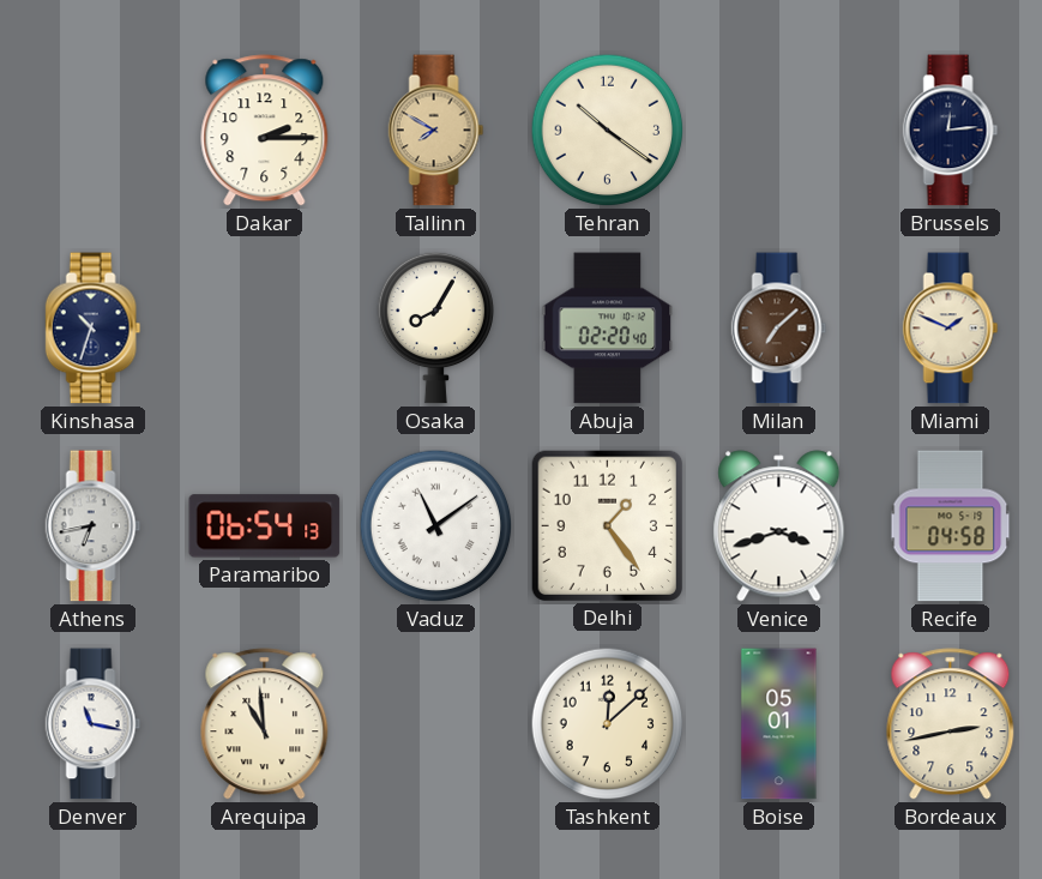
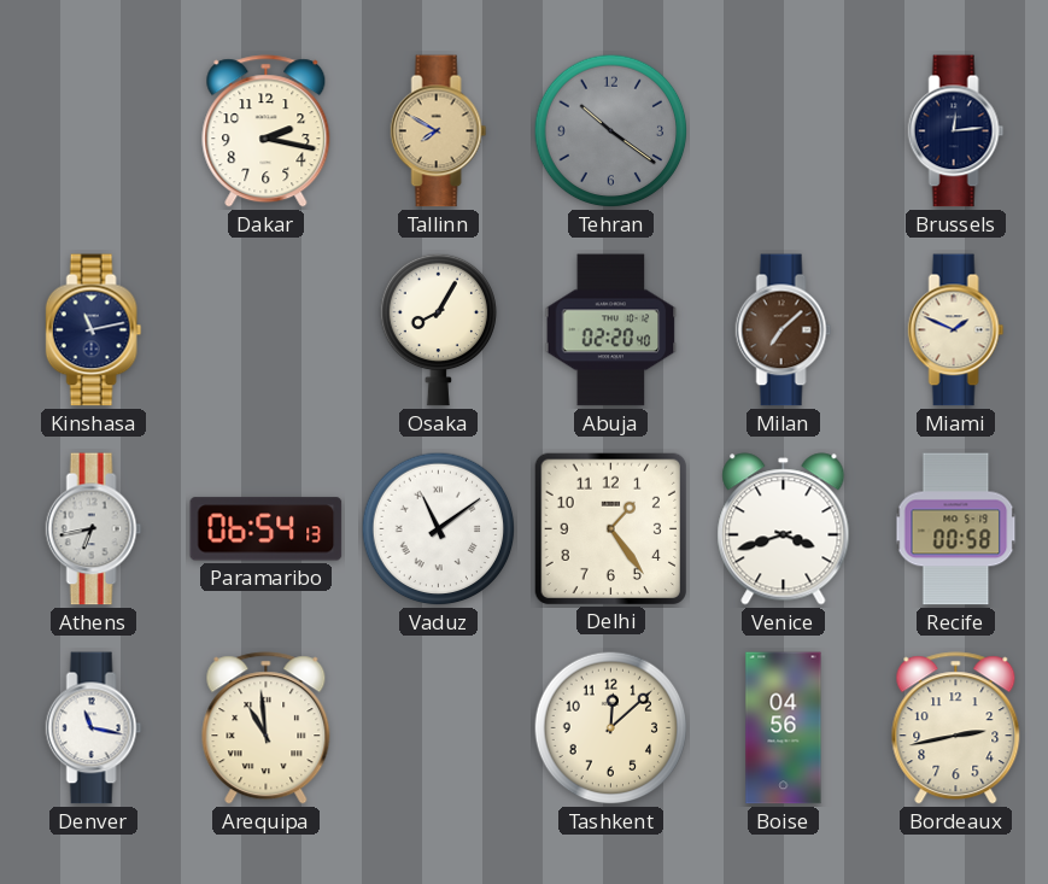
Dakar: 2:15 -> 2:17
Tehran dial: cream -> grey
Kinshasa: 10:33 -> 11:13
Recife: 04:58 -> 00:58
Boise: 05:01 -> 04:56
